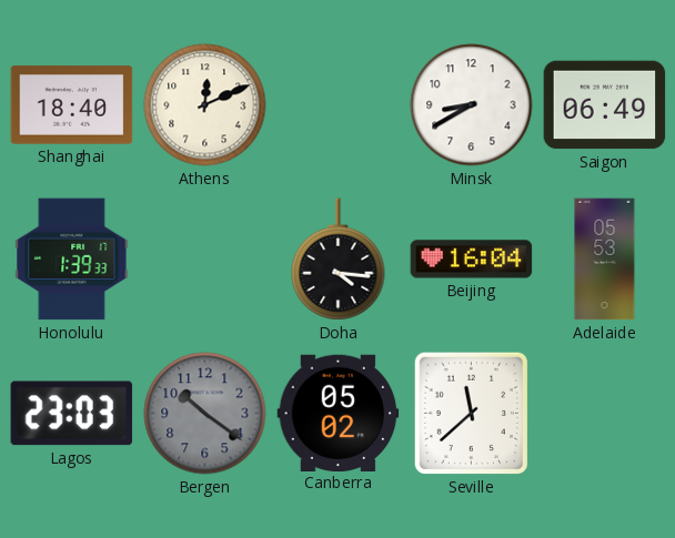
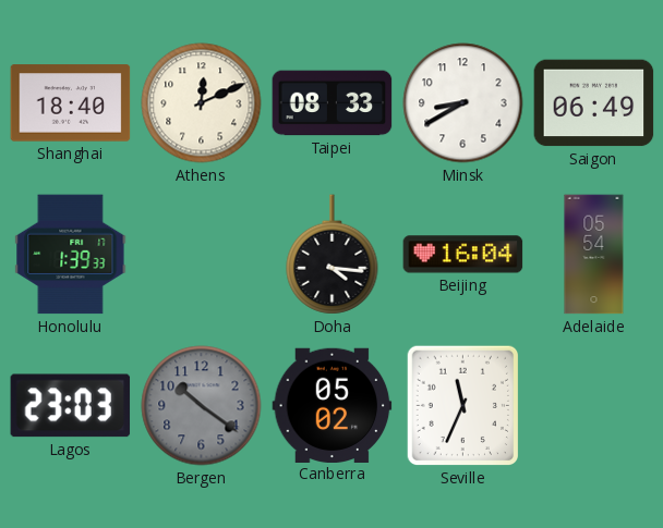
Taipei: none -> 08:33
Adelaide: 05:53 -> 05:54
Seville: 11:38 -> 11:34
